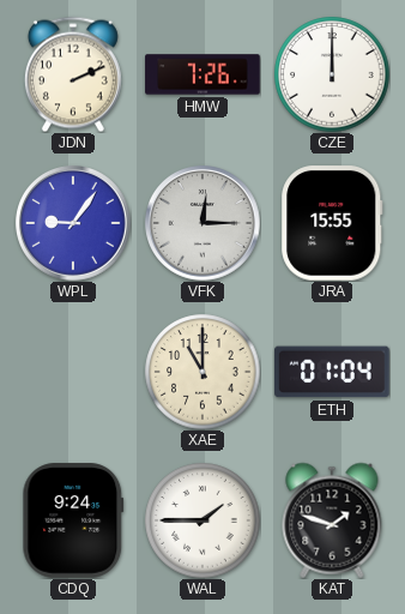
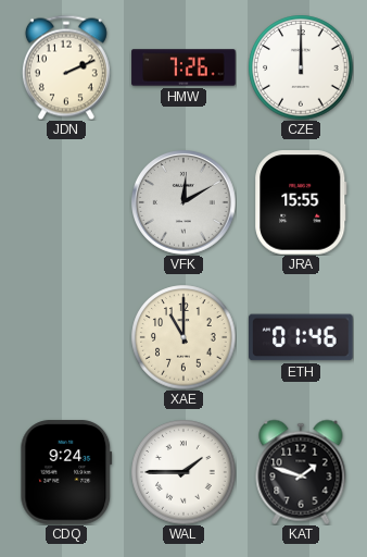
WPL: 9:06 -> none
VFK: 12:15 -> 12:10
ETH: 01:04 -> 01:46
